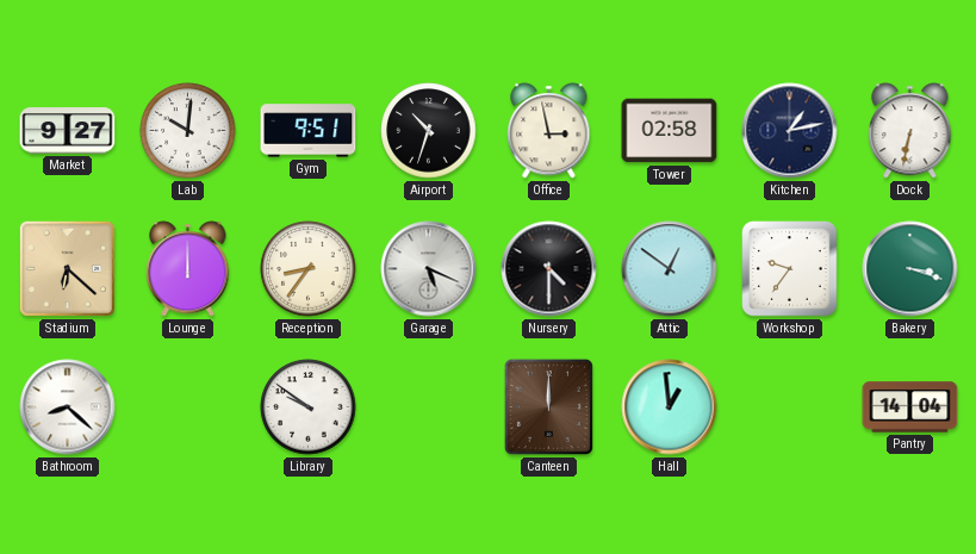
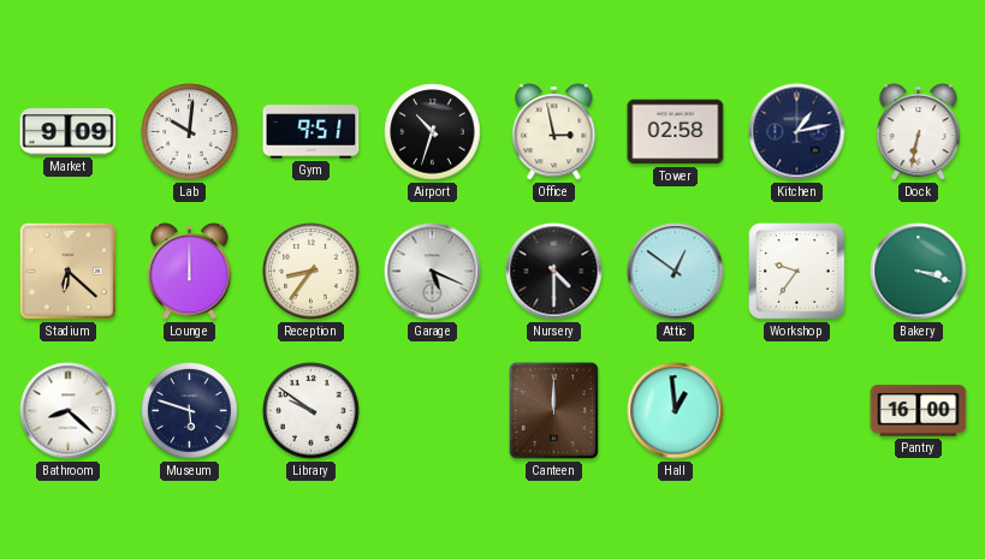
Market: 9:27 -> 9:09
Museum: none -> 5:48
Pantry: 14:04 -> 16:00
